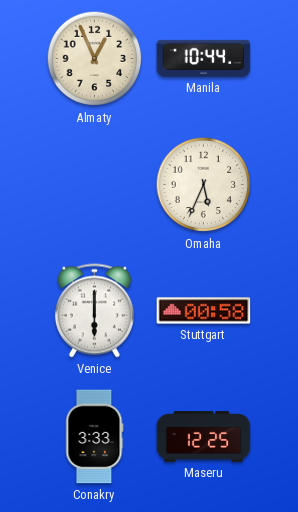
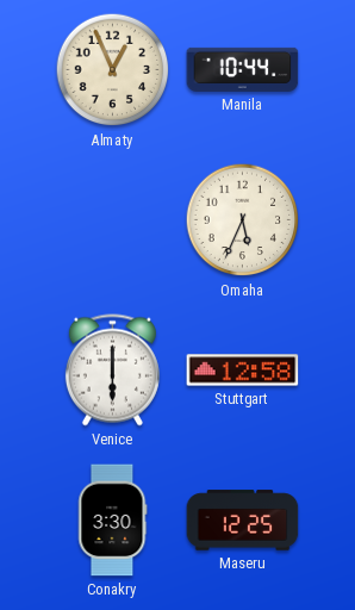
Stuttgart: 00:58 -> 12:58
Conakry: 3:33 -> 3:30
